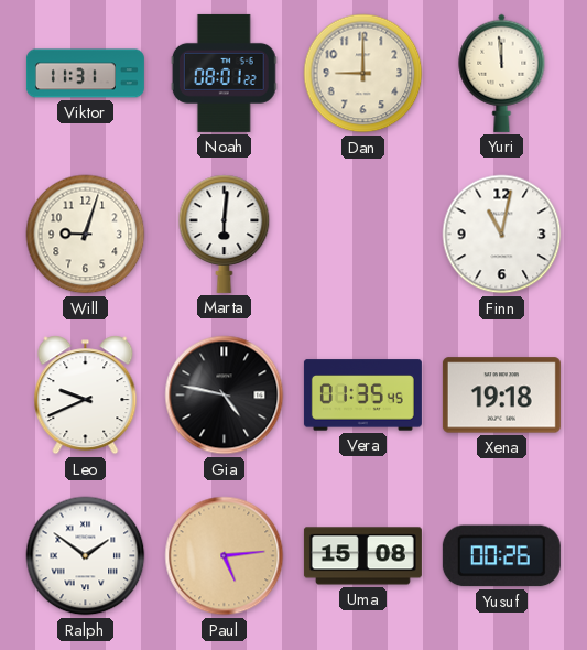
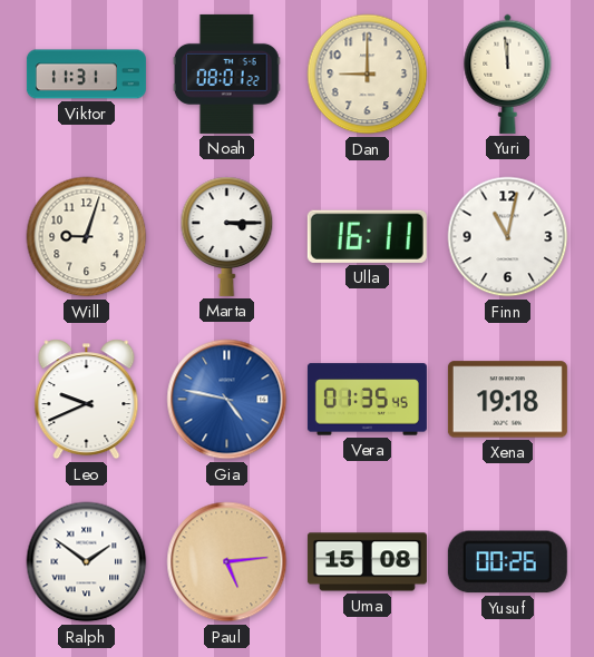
Marta: 6:01 -> 3:15
Ulla: none -> 16:11
Gia dial: black -> blue
